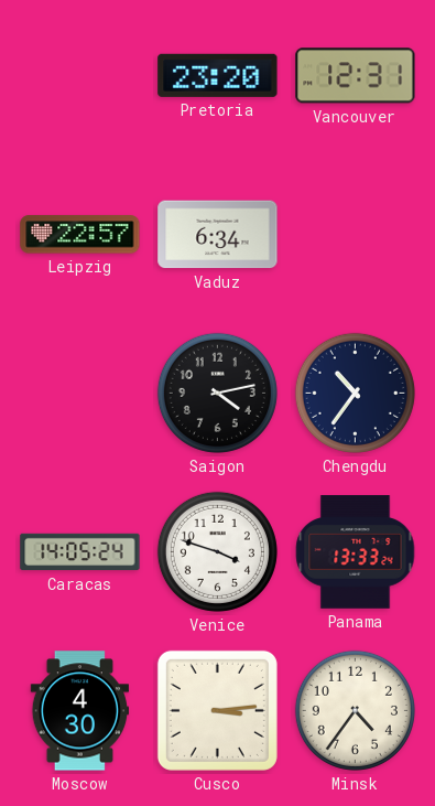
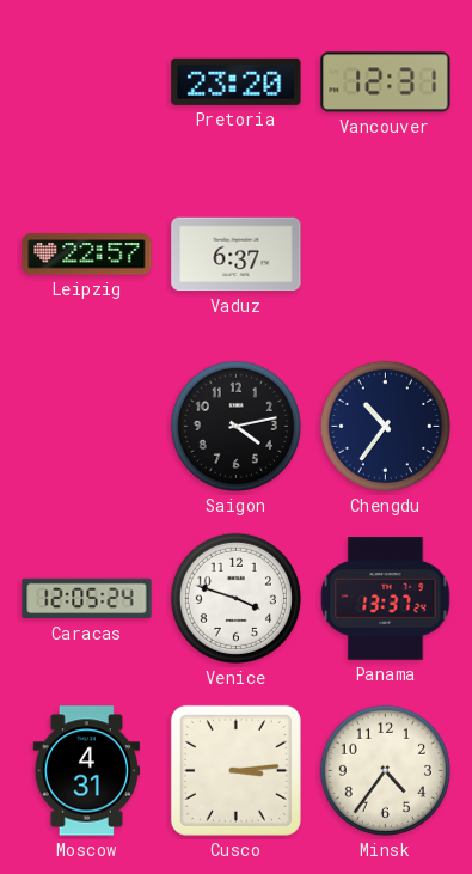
Vaduz: 6:34 -> 6:37
Caracas: 14:05 -> 12:05
Panama: 13:33 -> 13:37
Moscow: 4:30 -> 4:31
